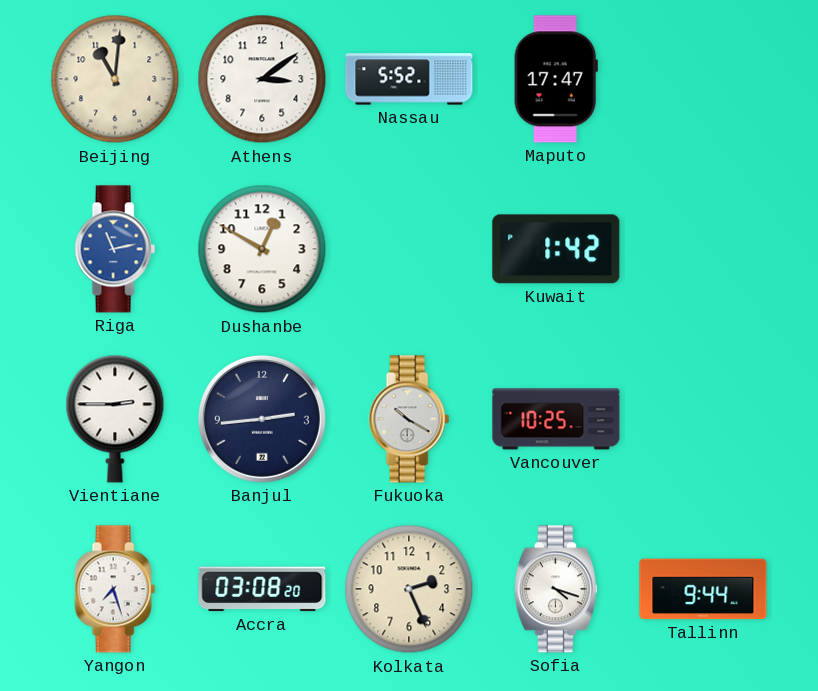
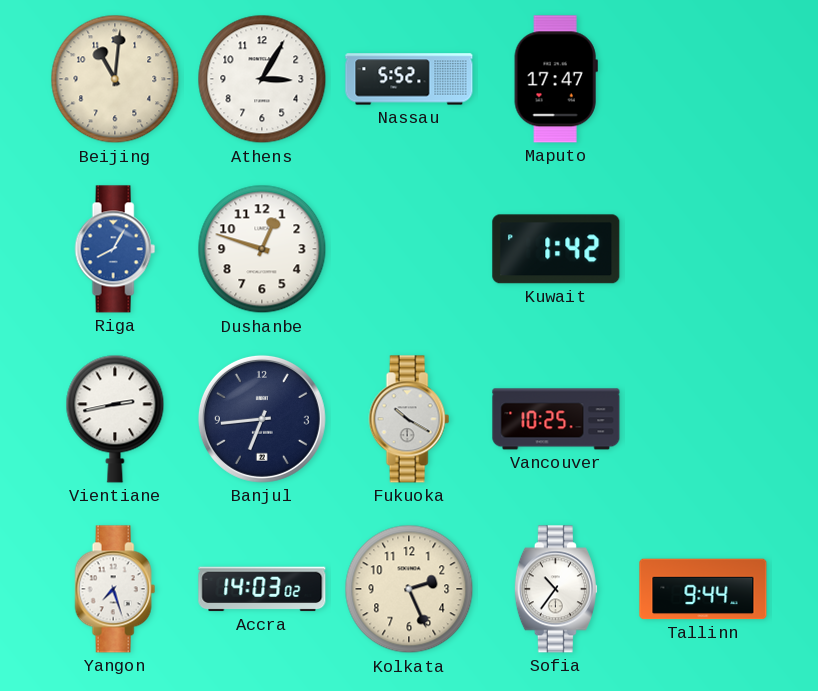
Athens: 3:09 -> 3:05
Riga: 11:13 -> 8:05
Dushanbe: 12:50 -> 12:48
Vientiane: 2:45 -> 2:43
Banjul: 2:44 -> 6:44
Accra: 03:08 -> 14:03
Sofia: 4:18 -> 10:36
